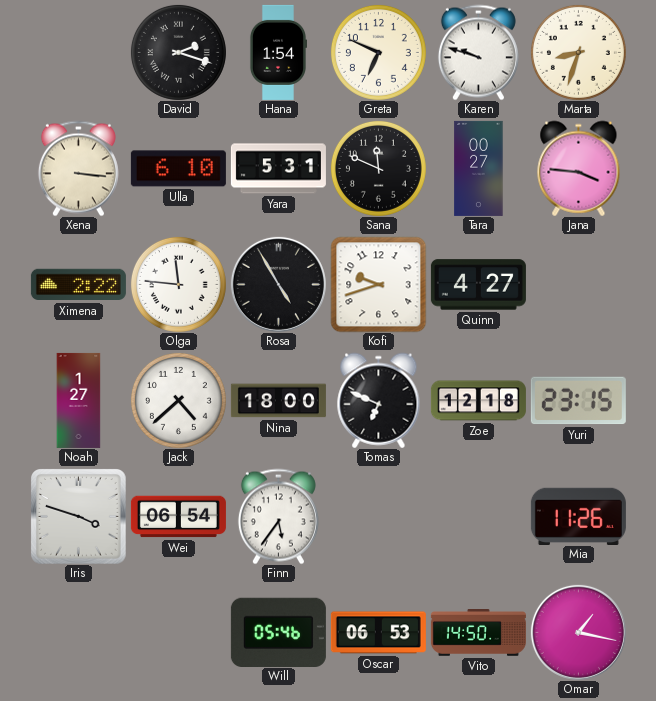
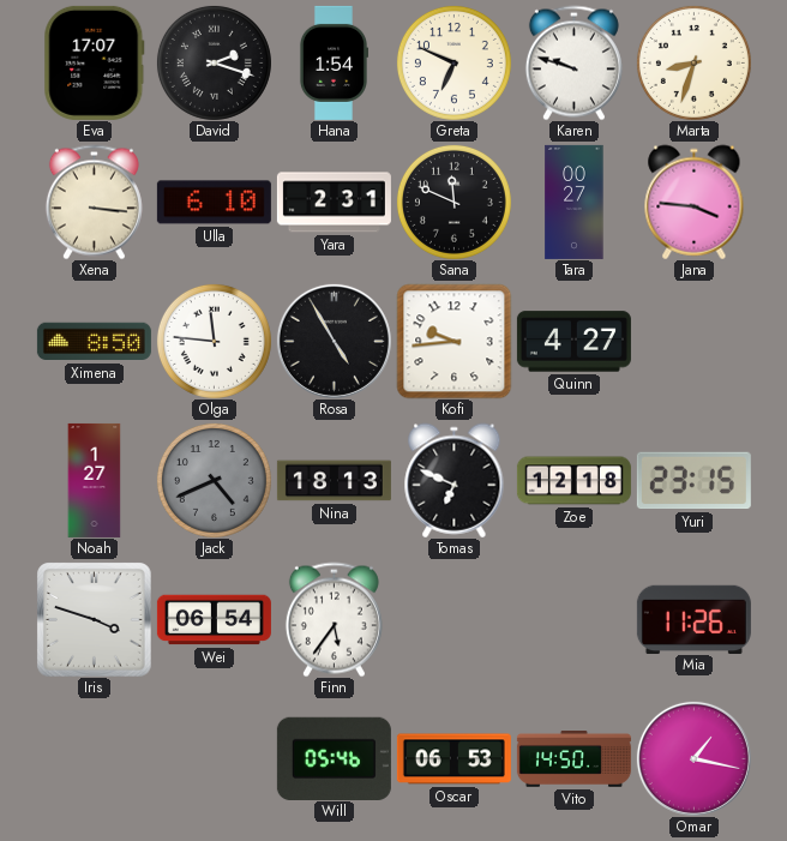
Eva: none -> 17:07
Yara: 5:31 -> 2:31
Ximena: 2:22 -> 8:50
Kofi: 9:42 -> 9:44
Jack: 4:38 -> 4:41
Jack dial: white -> grey
Nina: 18:00 -> 18:13
